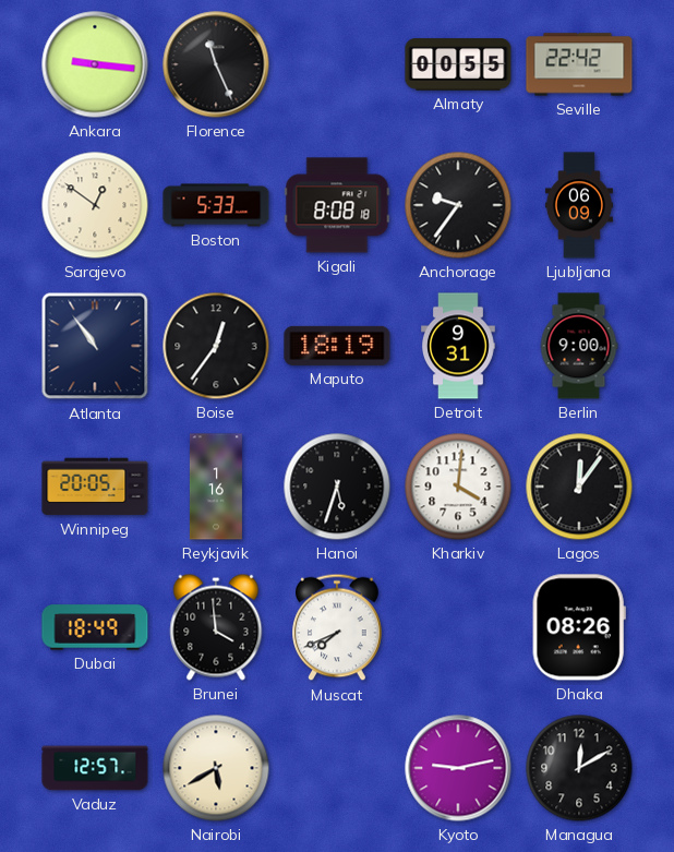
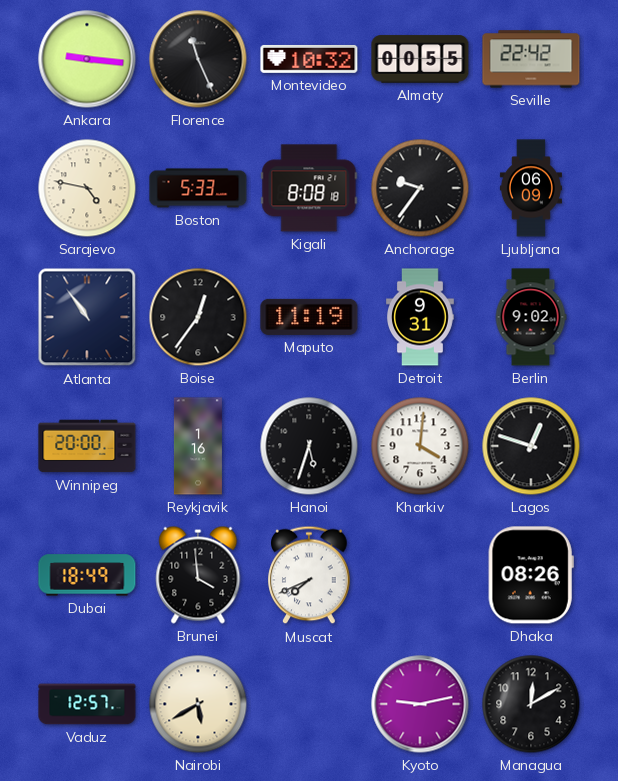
Montevideo: none -> 10:32
Sarajevo: 12:51 -> 4:47
Maputo: 18:19 -> 11:19
Berlin: 9:00 -> 9:02
Winnipeg: 20:05 -> 20:00
Lagos: 12:06 -> 12:48
